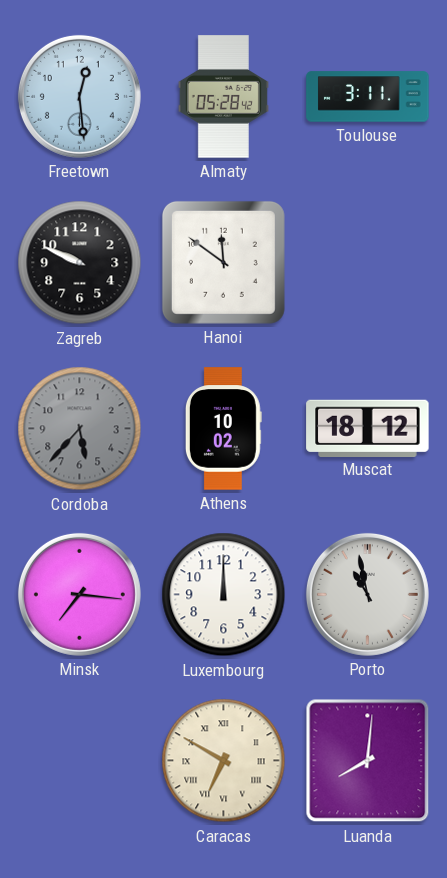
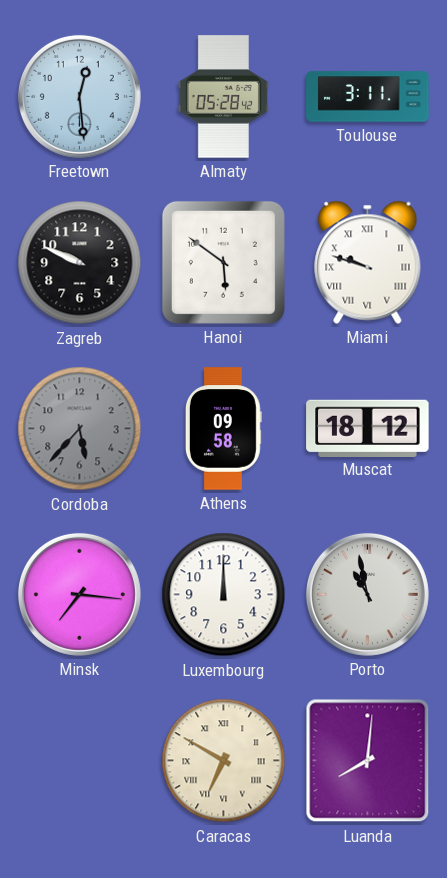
Hanoi: 11:51 -> 5:51
Miami: none -> 9:48
Athens: 10:02 -> 09:58
